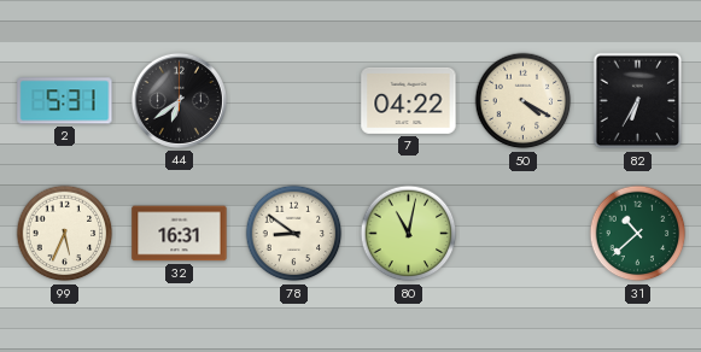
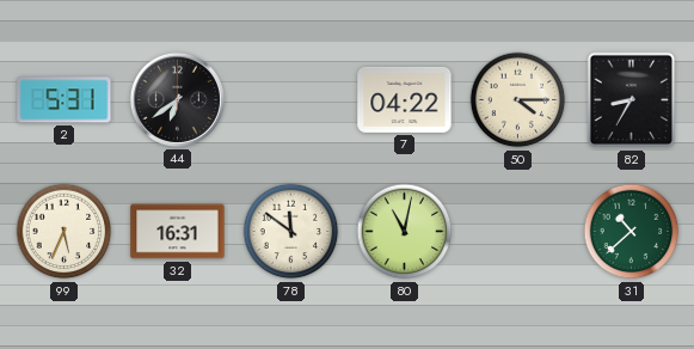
50: 4:20 -> 4:15
82: 6:35 -> 8:35
78: 8:51 -> 11:51
